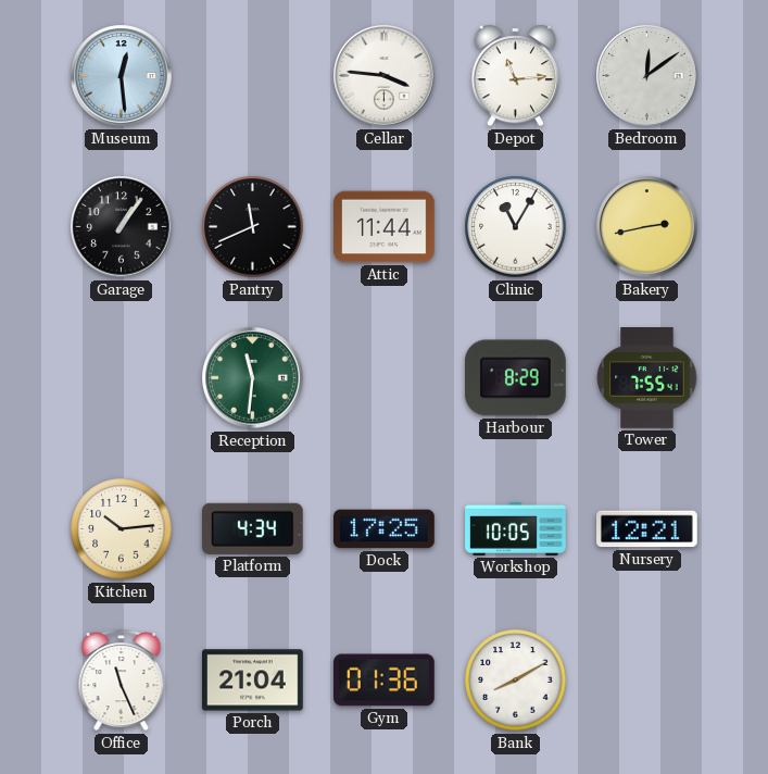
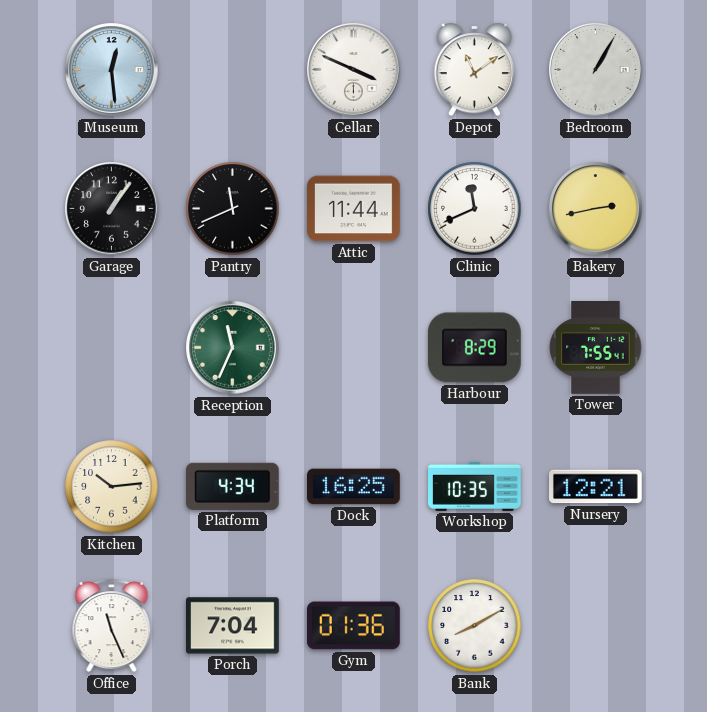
Cellar: 3:46 -> 3:49
Depot: 11:14 -> 11:09
Bedroom: 12:09 -> 1:05
Clinic: 11:05 -> 11:41
Reception: 11:31 -> 11:34
Dock: 17:25 -> 16:25
Workshop: 10:05 -> 10:35
Porch: 21:04 -> 7:04
